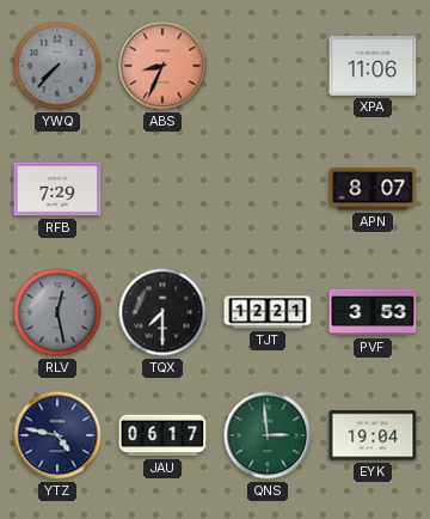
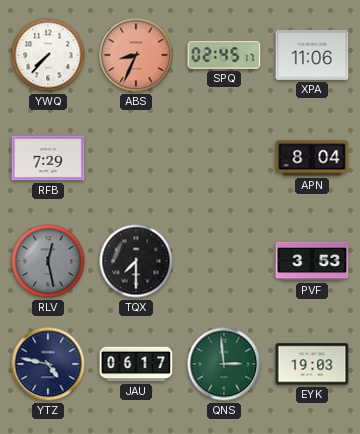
YWQ dial: grey -> white
SPQ: none -> 02:45
APN: 8:07 -> 8:04
TJT: 12:21 -> none
EYK: 19:04 -> 19:03
